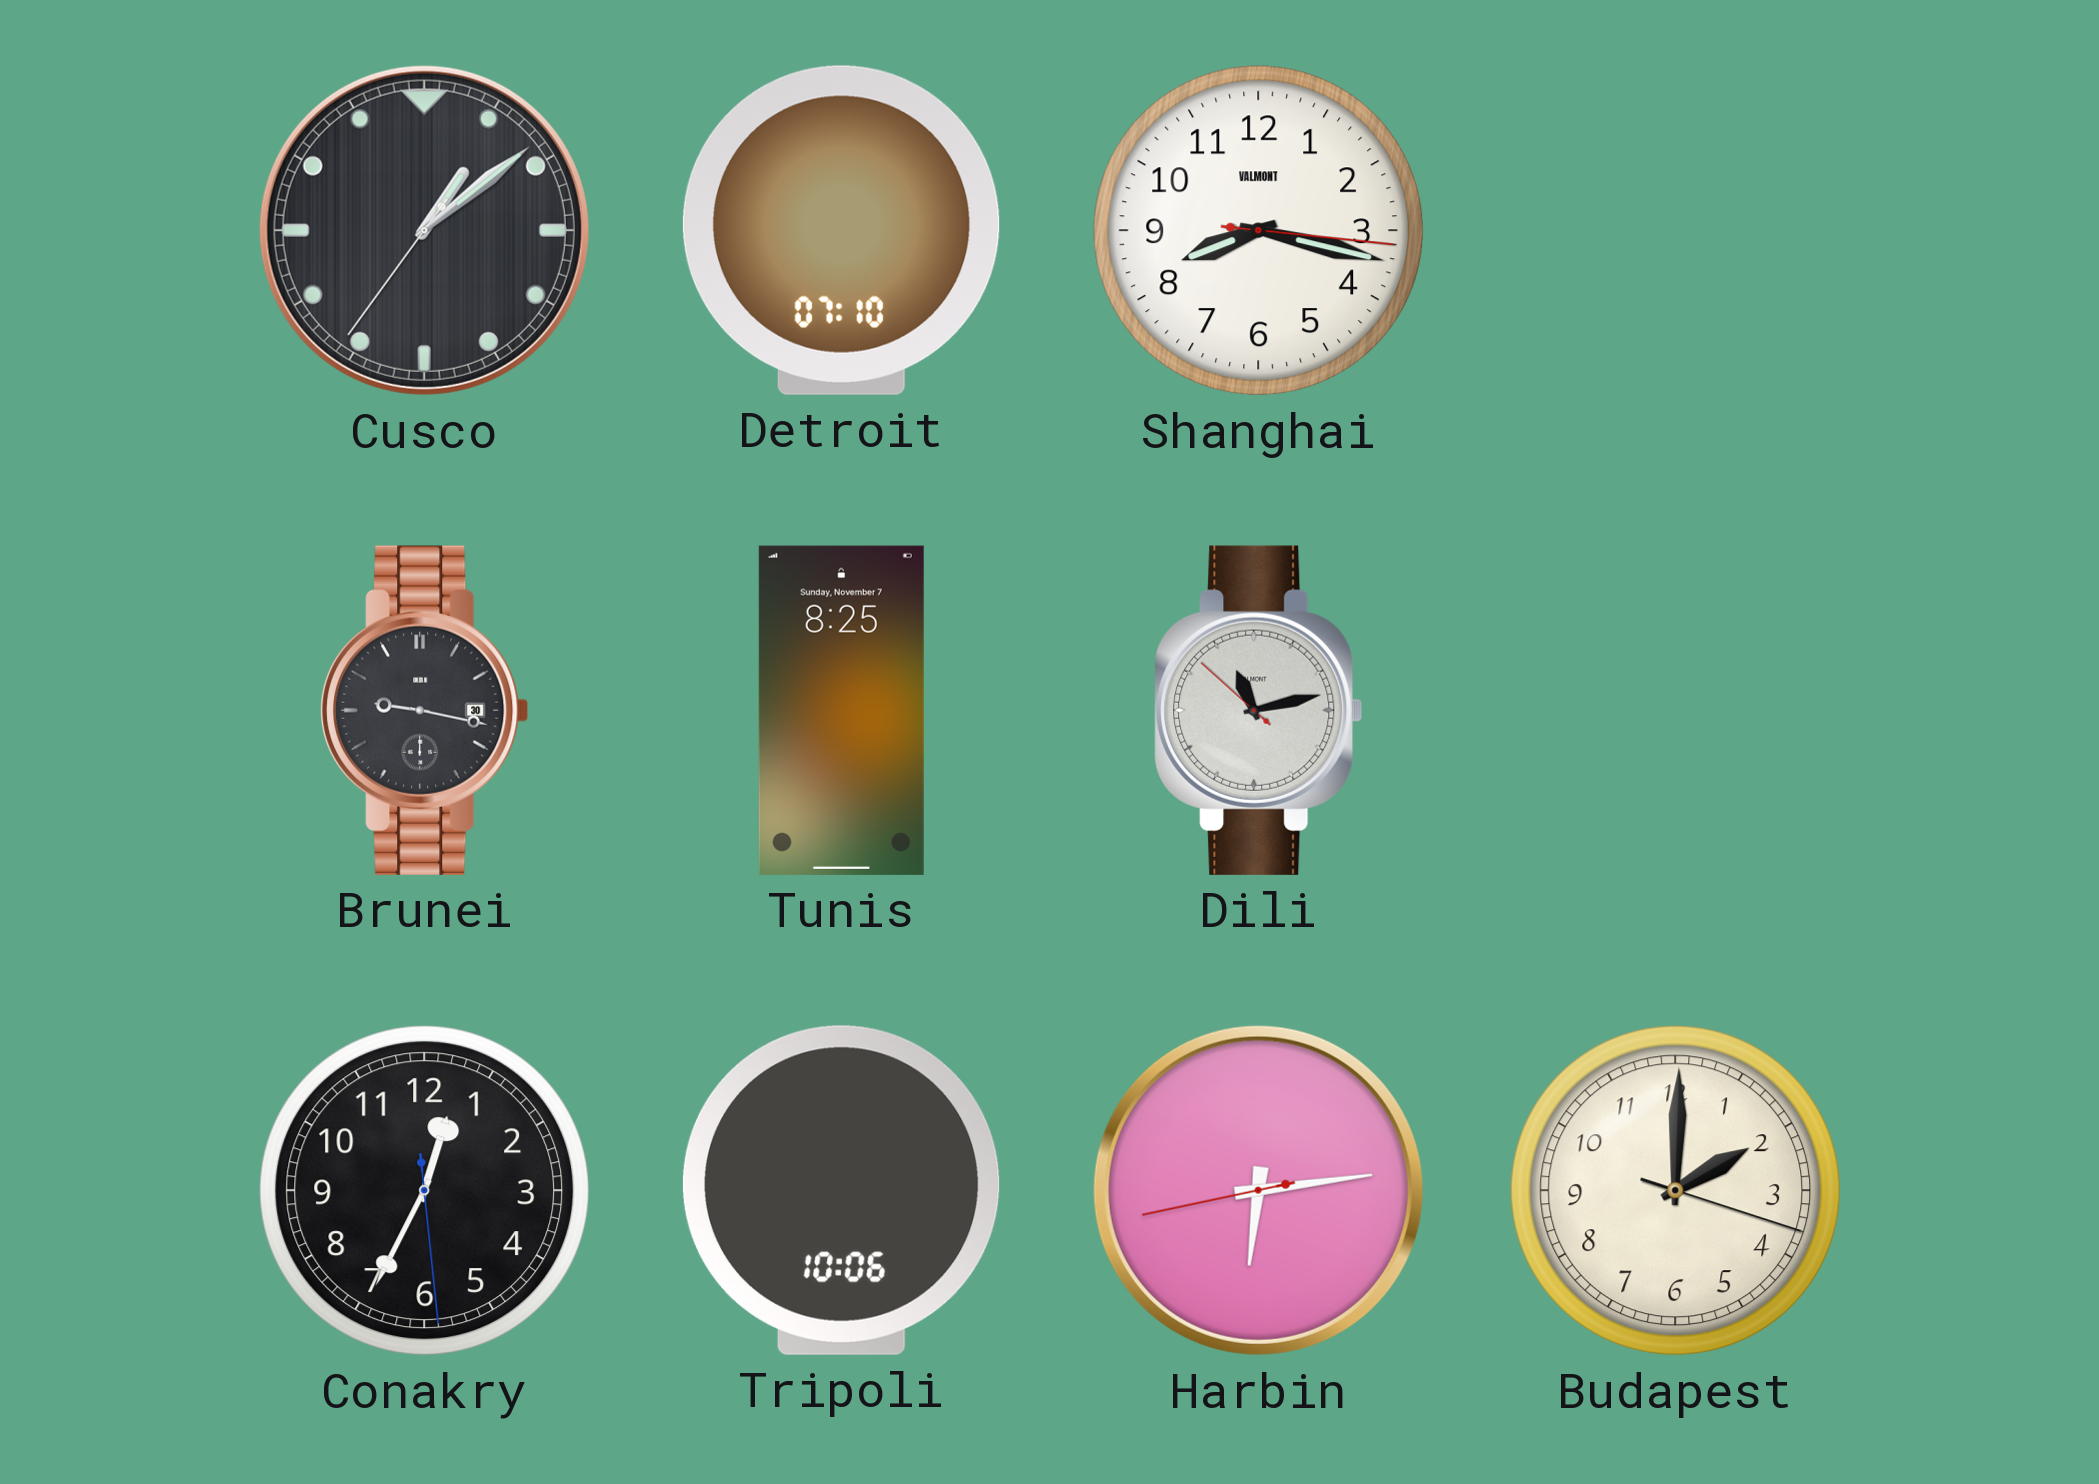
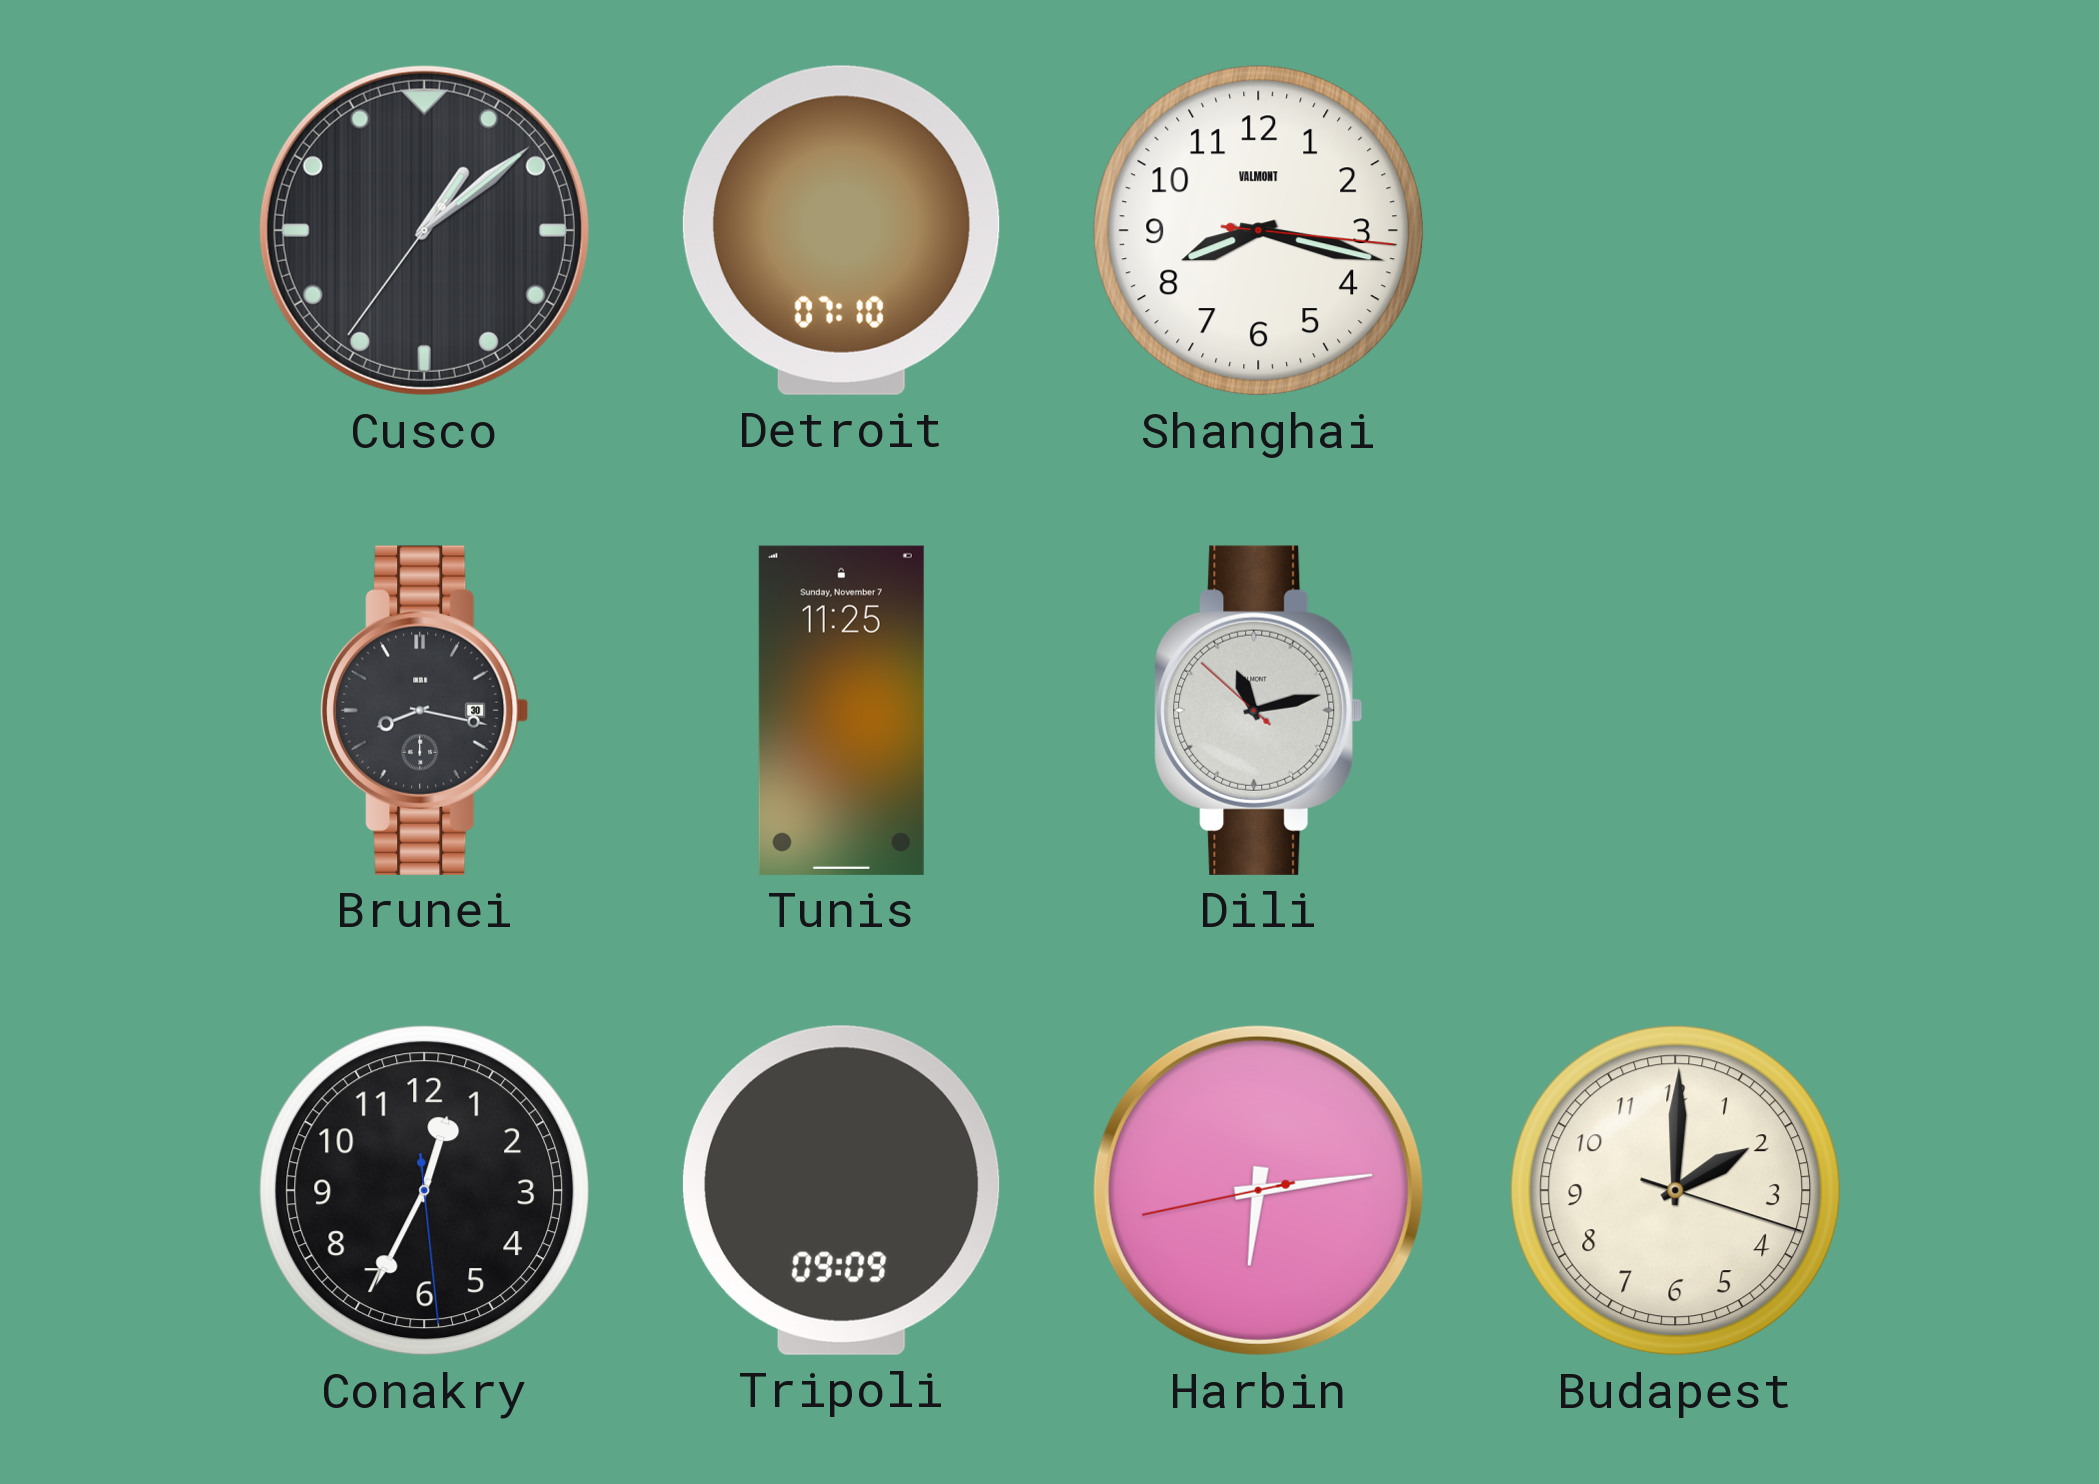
Brunei: 9:17 -> 8:17
Tunis: 8:25 -> 11:25
Tripoli: 10:06 -> 09:09
